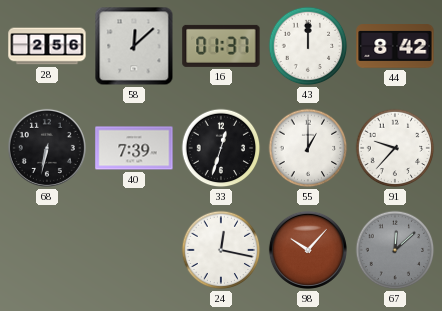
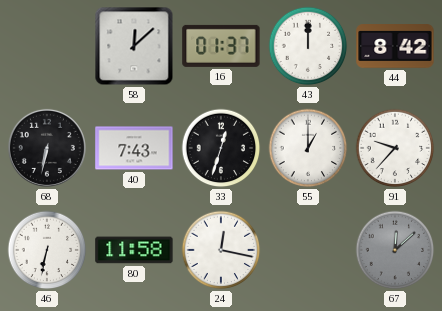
28: 2:56 -> none
40: 7:39 -> 7:43
46: none -> 6:32
80: none -> 11:58
98: 10:07 -> none
